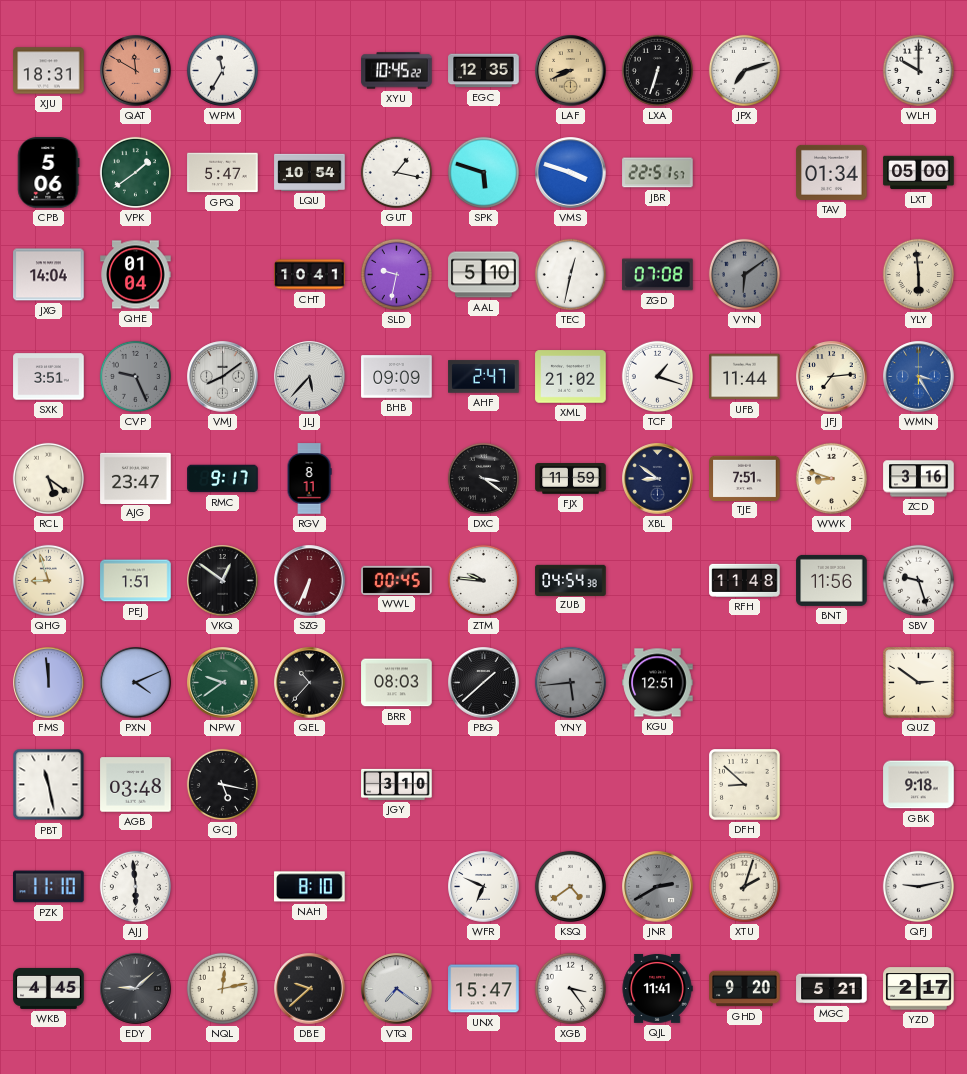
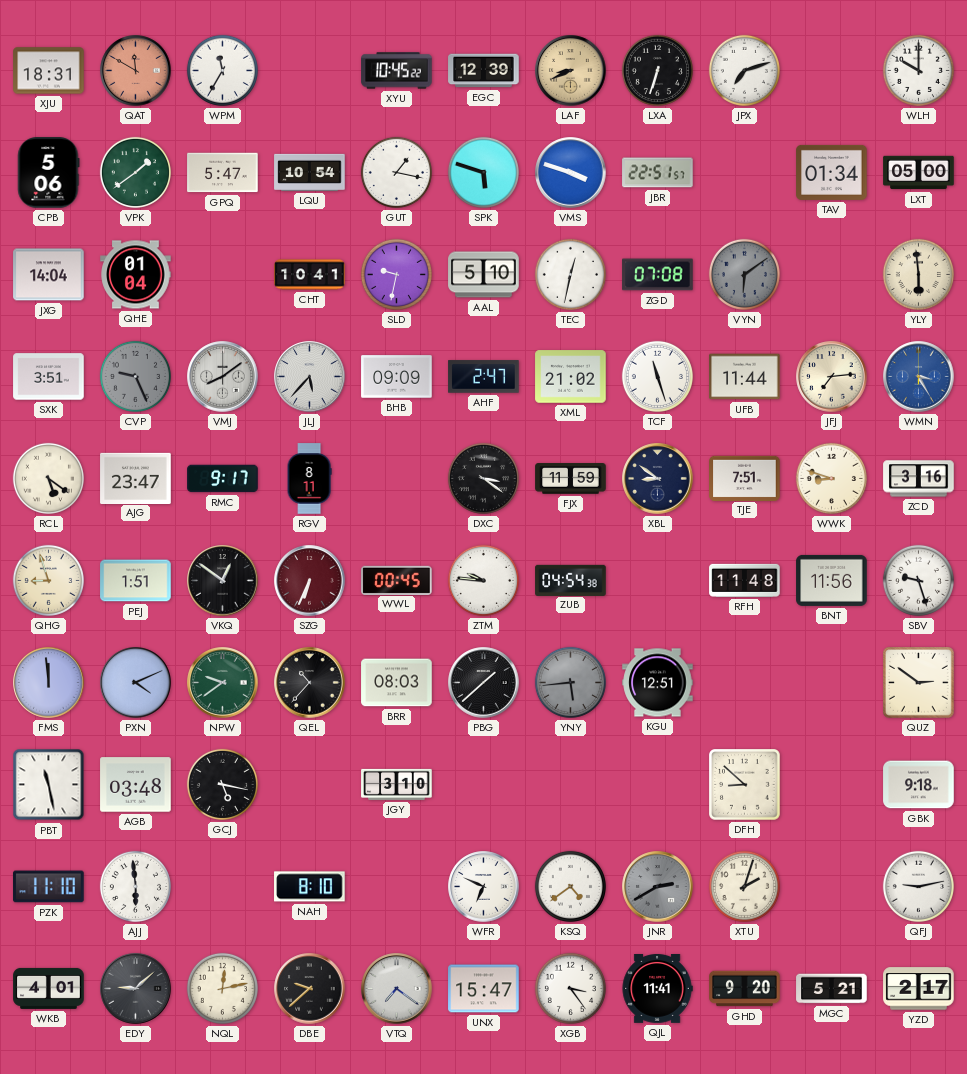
EGC: 12:35 -> 12:39
TCF: 1:18 -> 11:27
WKB: 4:45 -> 4:01
